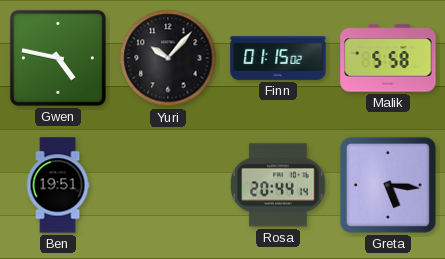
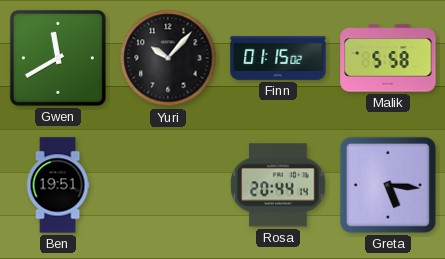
Gwen: 4:47 -> 11:40
